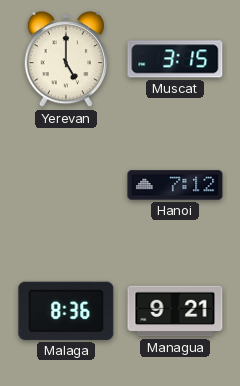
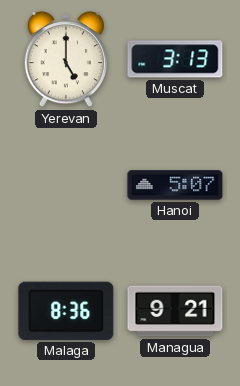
Muscat: 3:15 -> 3:13
Hanoi: 7:12 -> 5:07
